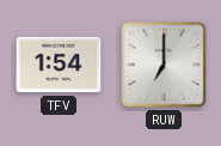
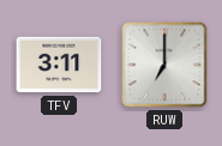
TFV: 1:54 -> 3:11
